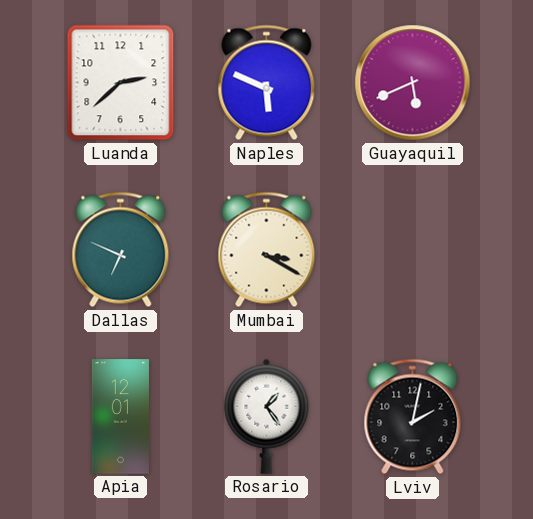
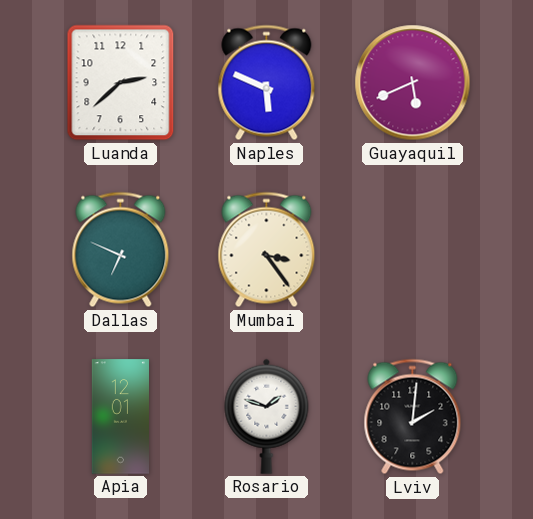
Mumbai: 3:20 -> 3:24
Rosario: 1:24 -> 1:48
Lviv: 2:02 -> 2:01
